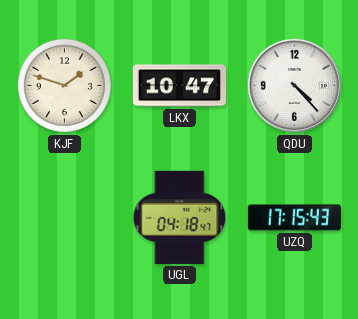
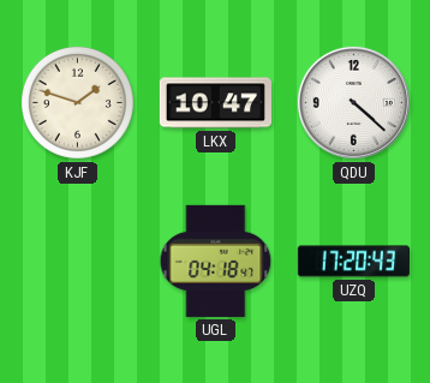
QDU: 4:23 -> 4:22
UZQ: 17:15 -> 17:20
